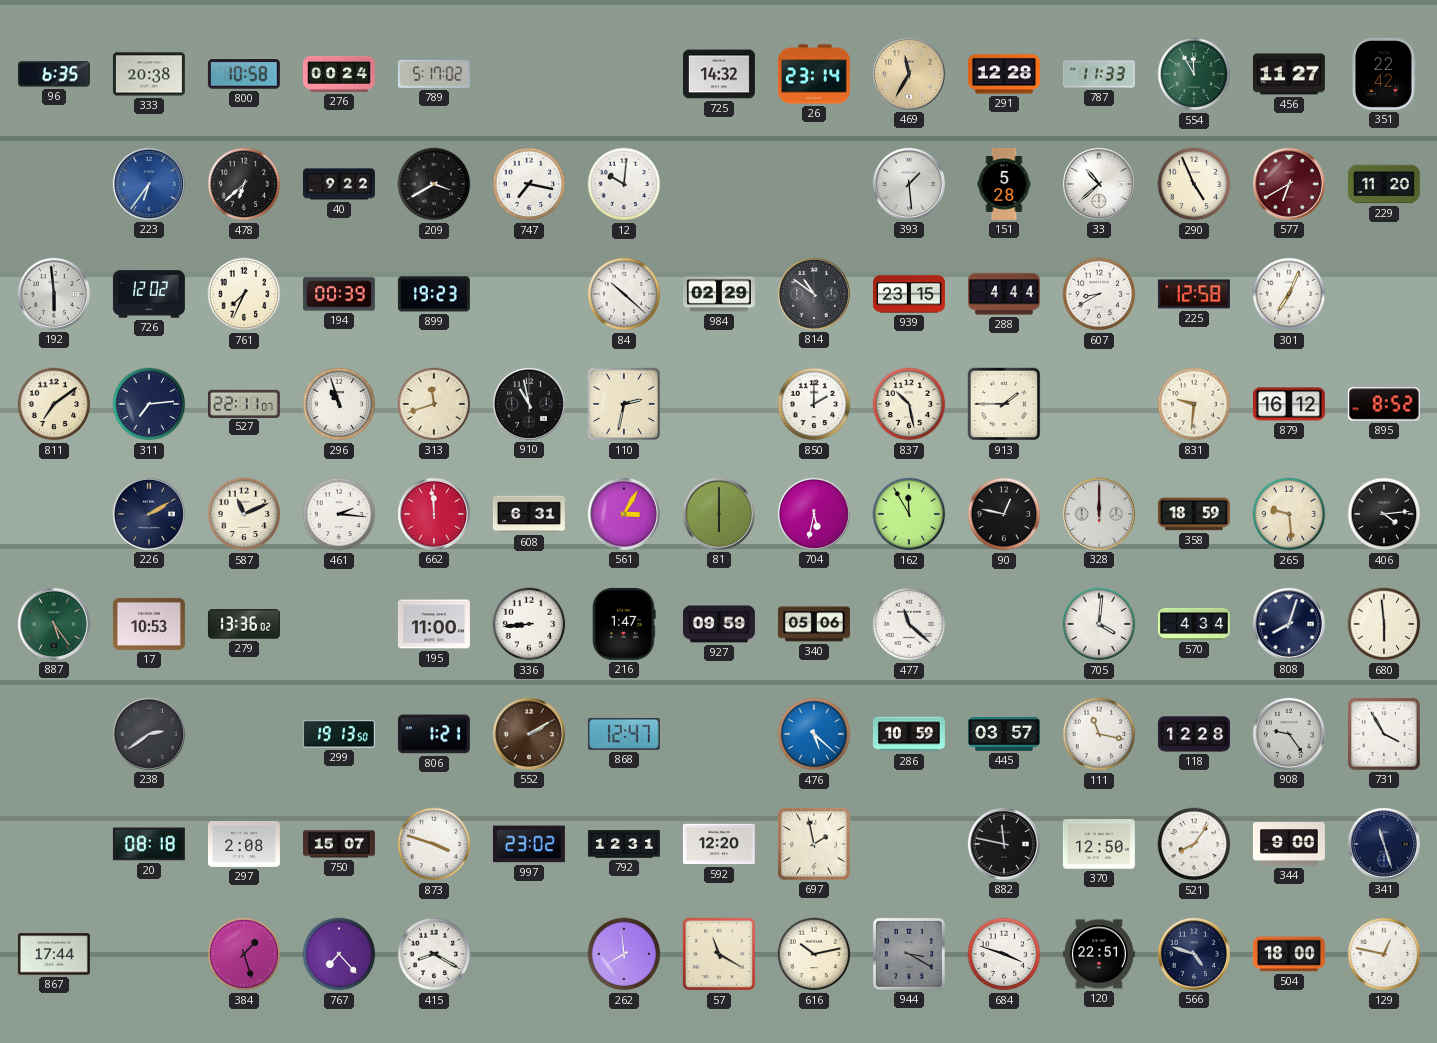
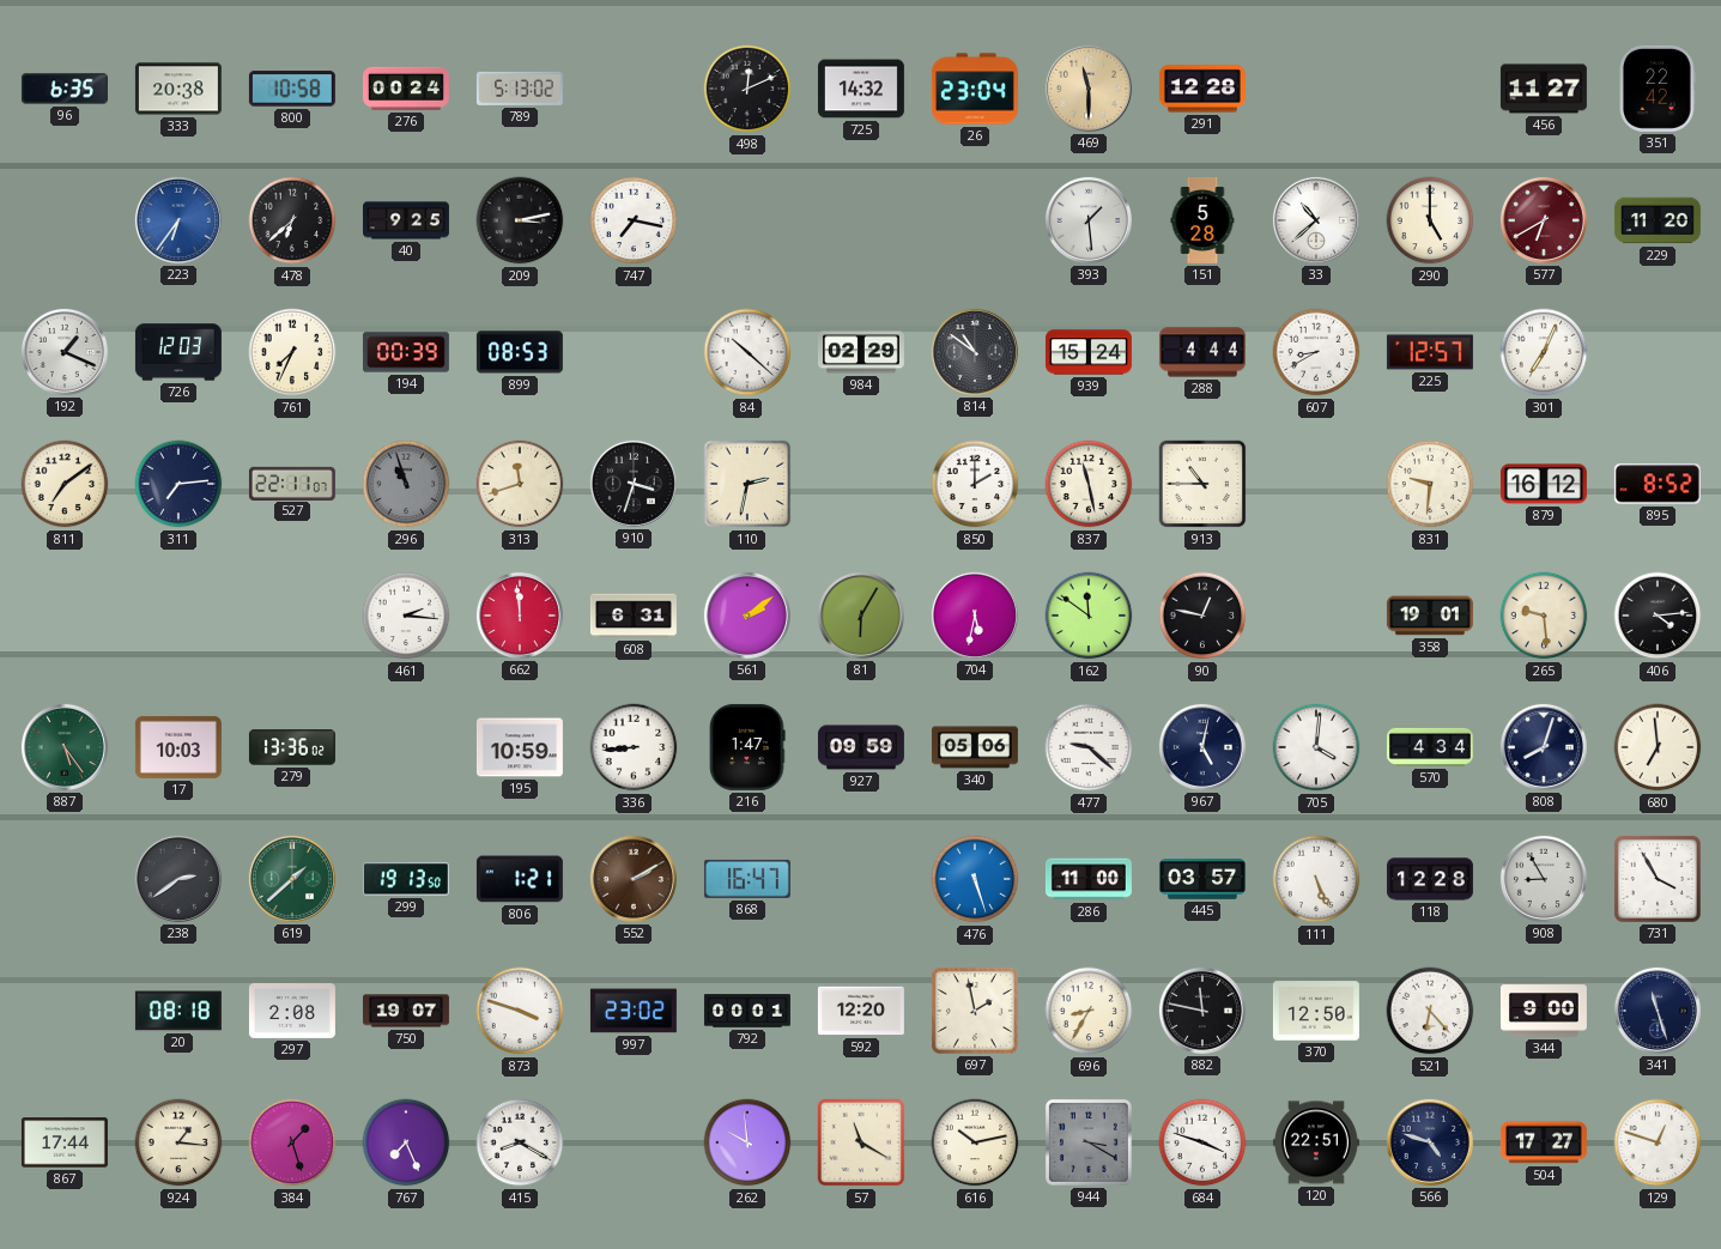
789: 5:17 -> 5:13
498: none -> 12:11
26: 23:14 -> 23:04
469: 11:35 -> 11:30
787: 11:33 -> none
554: 11:55 -> none
40: 9:22 -> 9:25
209: 3:40 -> 3:13
12: 10:01 -> none
290: 4:56 -> 5:00
192: 5:59 -> 1:19
726: 12:02 -> 12:03
899: 19:23 -> 08:53
939: 23:15 -> 15:24
225: 12:58 -> 12:57
296 dial: white -> grey
910: 10:58 -> 3:33
837: 10:28 -> 11:28
913: 1:45 -> 10:45
226: 2:10 -> none
587: 11:11 -> none
561: 3:05 -> 2:09
81: 6:00 -> 6:05
162: 11:55 -> 11:51
328: 12:00 -> none
358: 18:59 -> 19:01
17: 10:53 -> 10:03
195: 11:00 -> 10:59
477: 11:22 -> 9:22
967: none -> 5:02
680: 5:59 -> 6:59
619: none -> 1:38
868: 12:47 -> 16:47
476: 5:22 -> 5:27
286: 10:59 -> 11:00
111: 11:17 -> 5:26
908: 9:24 -> 8:55
750: 15:07 -> 19:07
792: 12:31 -> 00:01
696: none -> 8:35
521: 8:06 -> 6:23
924: none -> 1:16
767: 7:23 -> 7:26
262: 7:59 -> 9:59
504: 18:00 -> 17:27
129: 12:47 -> 12:48
